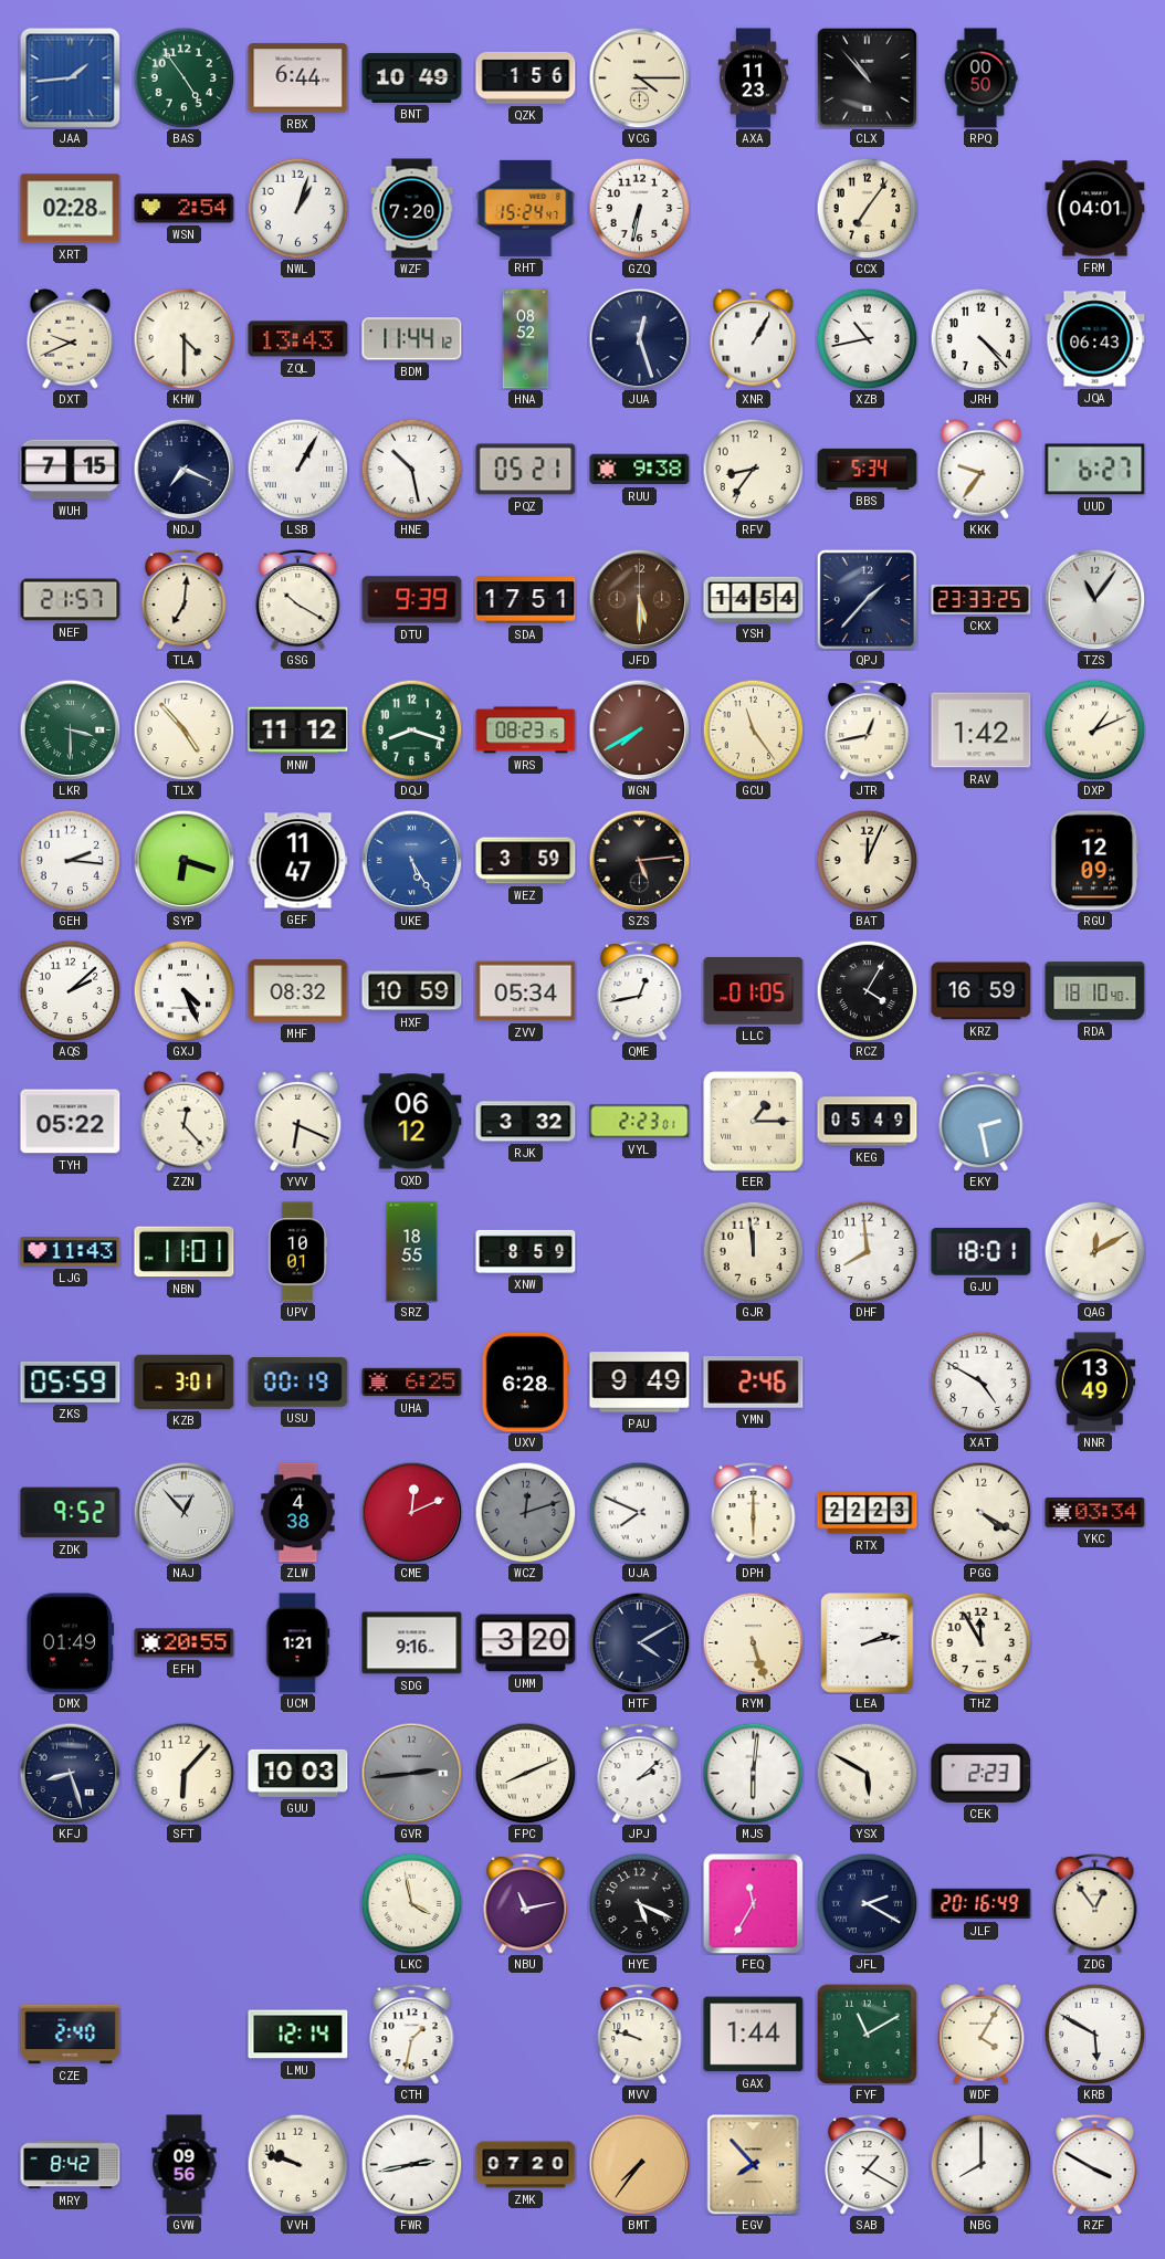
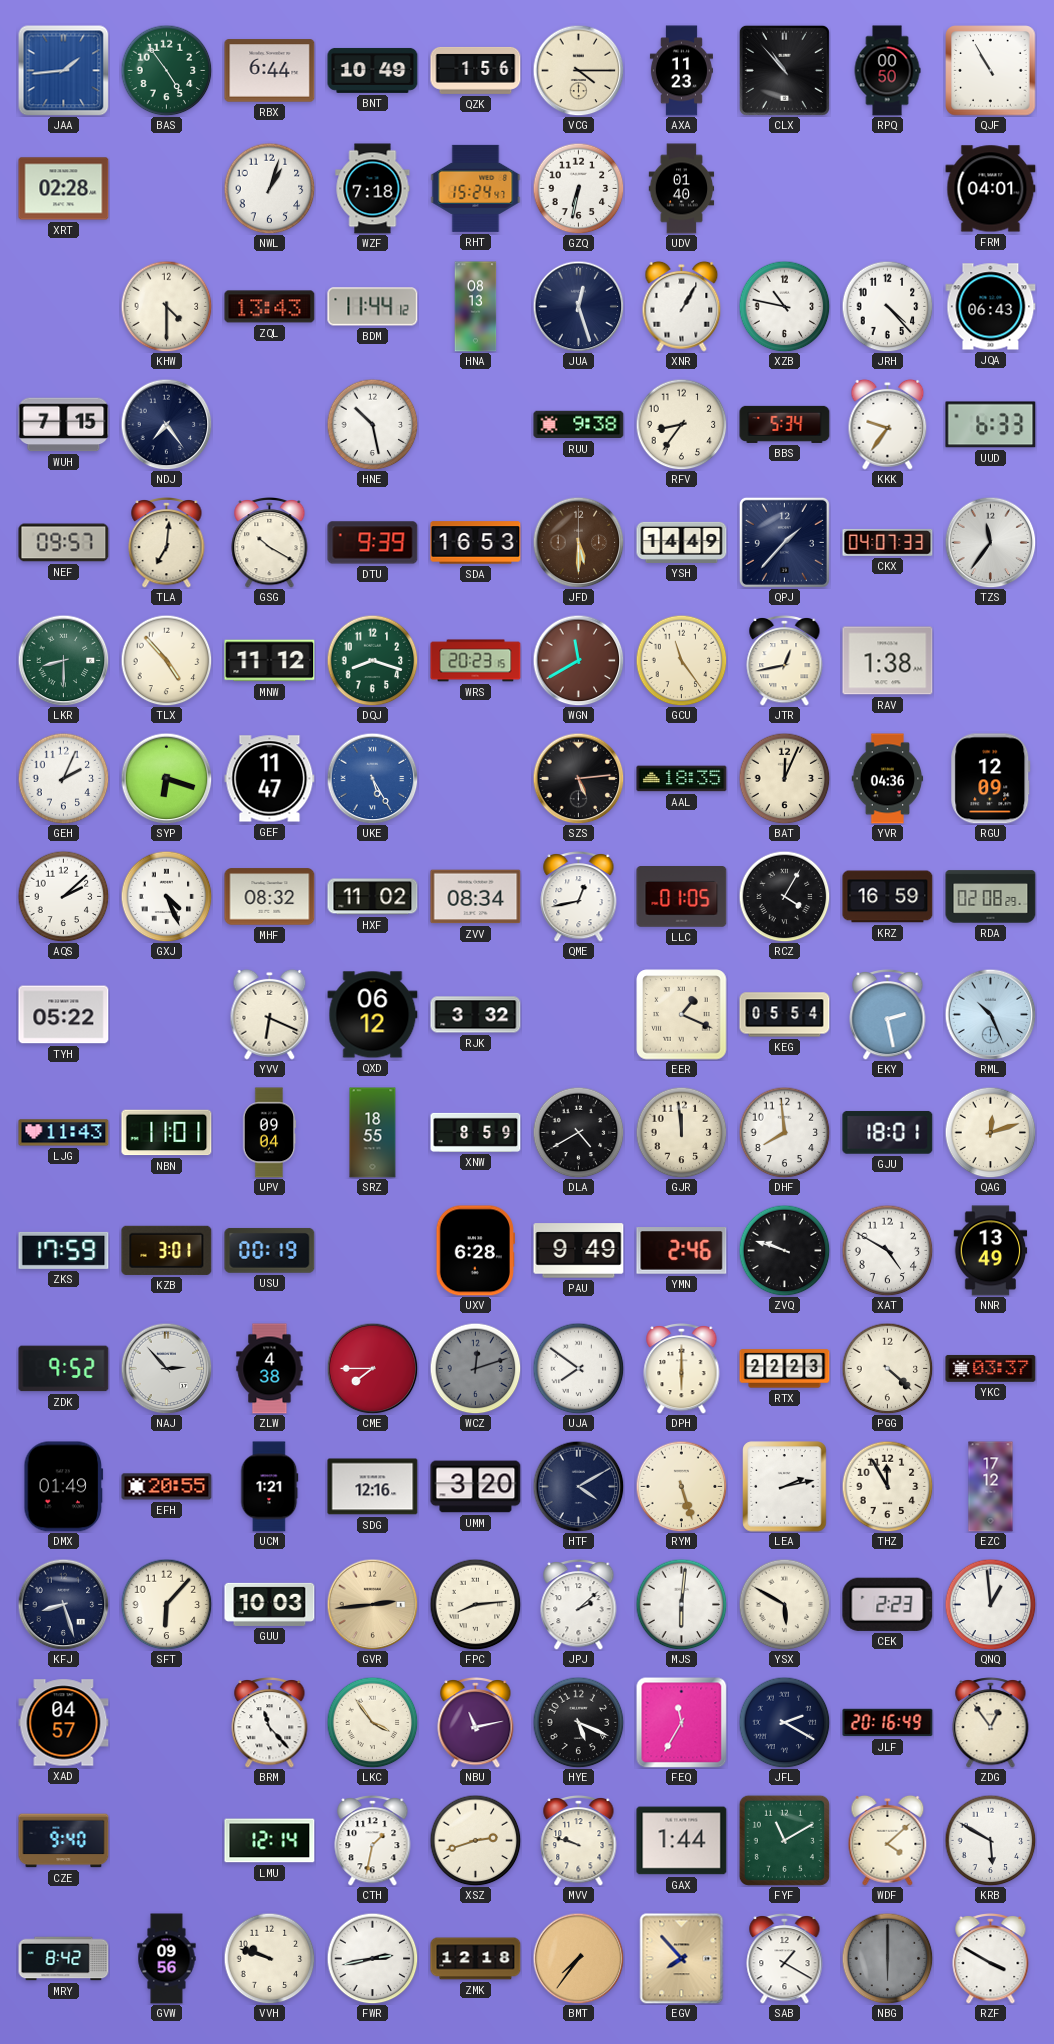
QJF: none -> 10:55
WSN: 2:54 -> none
WZF: 7:20 -> 7:18
UDV: none -> 01:40
CCX: 7:06 -> none
DXT: 9:41 -> none
HNA: 08:52 -> 08:13
XZB: 10:43 -> 10:47
NDJ: 7:19 -> 7:24
LSB: 1:05 -> none
PQZ: 05:21 -> none
UUD: 6:27 -> 6:33
NEF: 21:57 -> 09:57
SDA: 17:51 -> 16:53
YSH: 14:54 -> 14:49
CKX: 23:33 -> 04:07
TZS: 11:06 -> 11:36
LKR: 3:30 -> 8:30
WRS: 08:23 -> 20:23
WGN: 7:40 -> 11:40
RAV: 1:42 -> 1:38
DXP: 1:11 -> none
GEH: 2:16 -> 2:04
WEZ: 3:59 -> none
AAL: none -> 18:35
YVR: none -> 04:36
HXF: 10:59 -> 11:02
ZVV: 05:34 -> 08:34
RDA: 18:10 -> 02:08
ZZN: 12:23 -> none
VYL: 2:23 -> none
EER: 1:15 -> 1:19
KEG: 05:49 -> 05:54
RML: none -> 10:26
UPV: 10:01 -> 09:04
DLA: none -> 4:40
QAG: 12:10 -> 12:12
ZKS: 05:59 -> 17:59
UHA: 6:25 -> none
ZVQ: none -> 9:48
NAJ: 12:53 -> 2:53
CME: 12:11 -> 7:45
UJA: 7:49 -> 7:51
PGG: 4:20 -> 4:22
YKC: 03:34 -> 03:37
SDG: 9:16 -> 12:16
EZC: none -> 17:12
GVR dial: grey -> champagne
FPC: 8:11 -> 8:14
QNQ: none -> 12:59
XAD: none -> 04:57
BRM: none -> 11:23
LKC: 3:58 -> 3:54
CZE: 2:40 -> 9:40
XSZ: none -> 2:42
WDF: 4:05 -> 4:08
ZMK: 07:20 -> 12:18
NBG: 8:00 -> 6:00
NBG dial: white -> grey
